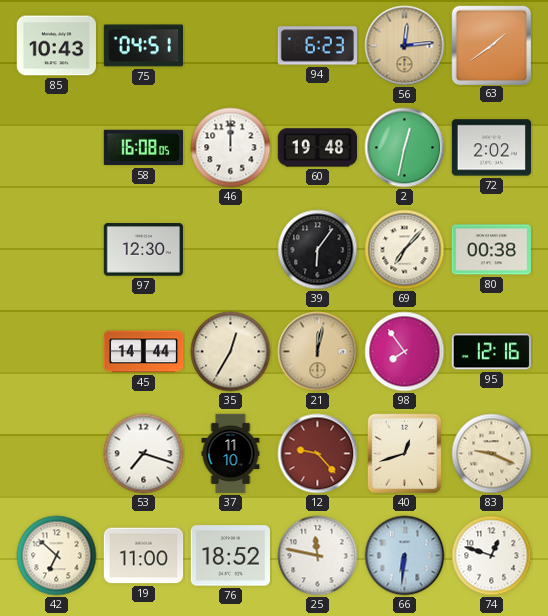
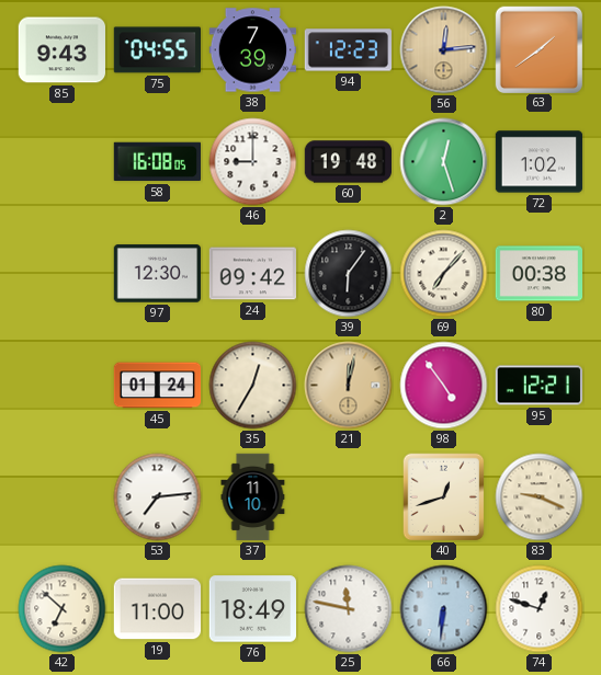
85: 10:43 -> 9:43
75: 04:51 -> 04:55
38: none -> 7:39
94: 6:23 -> 12:23
46: 12:00 -> 9:00
2: 12:32 -> 12:27
72: 2:02 -> 1:02
24: none -> 09:42
45: 14:44 -> 01:24
98: 7:54 -> 4:54
95: 12:16 -> 12:21
53: 7:18 -> 7:14
12: 9:23 -> none
76: 18:52 -> 18:49
